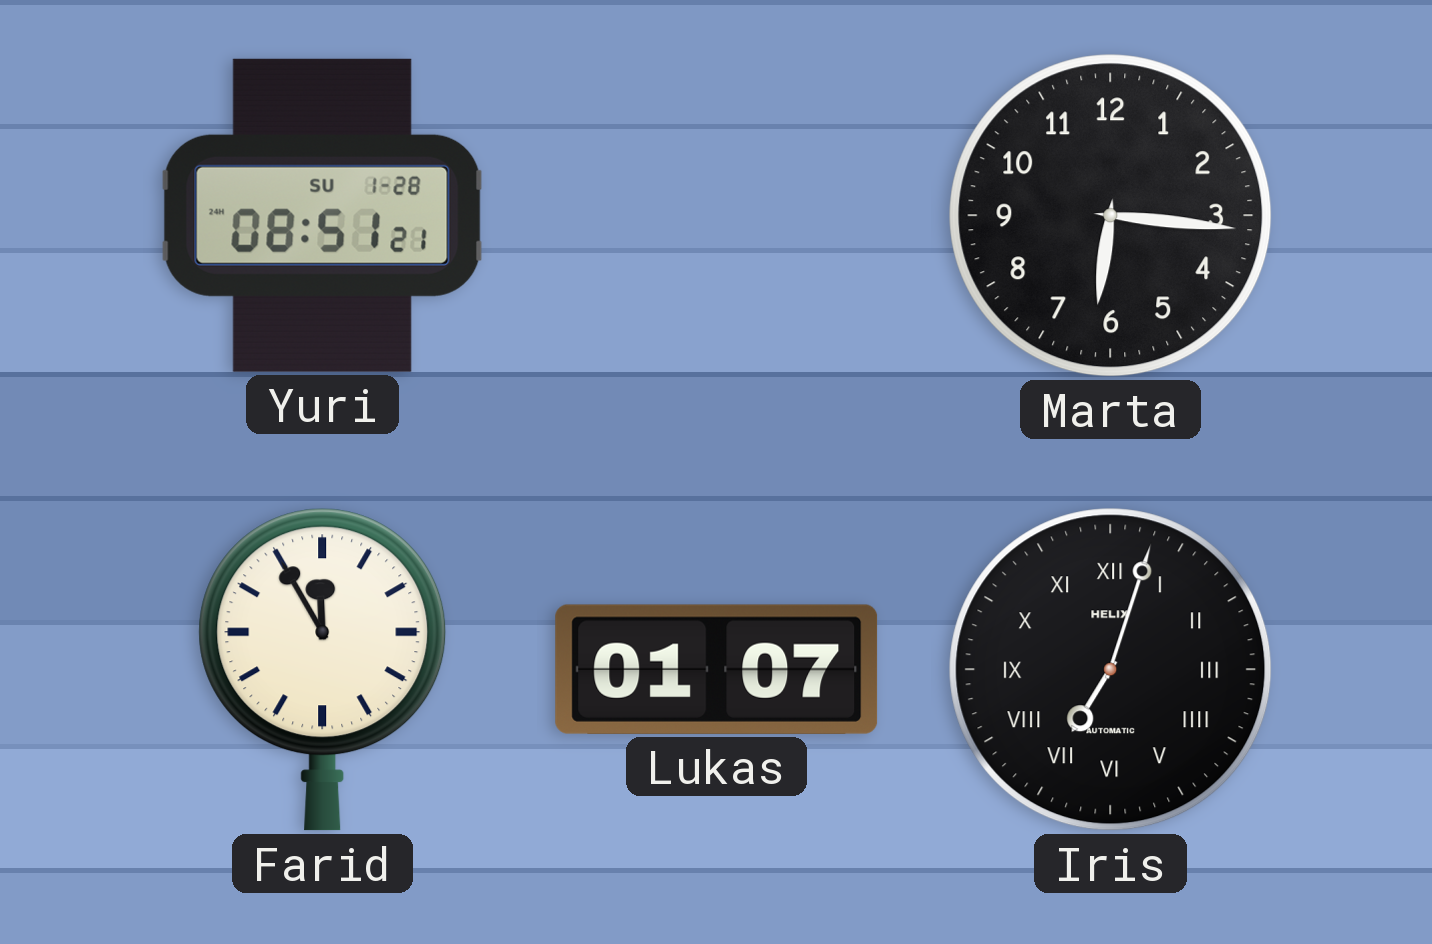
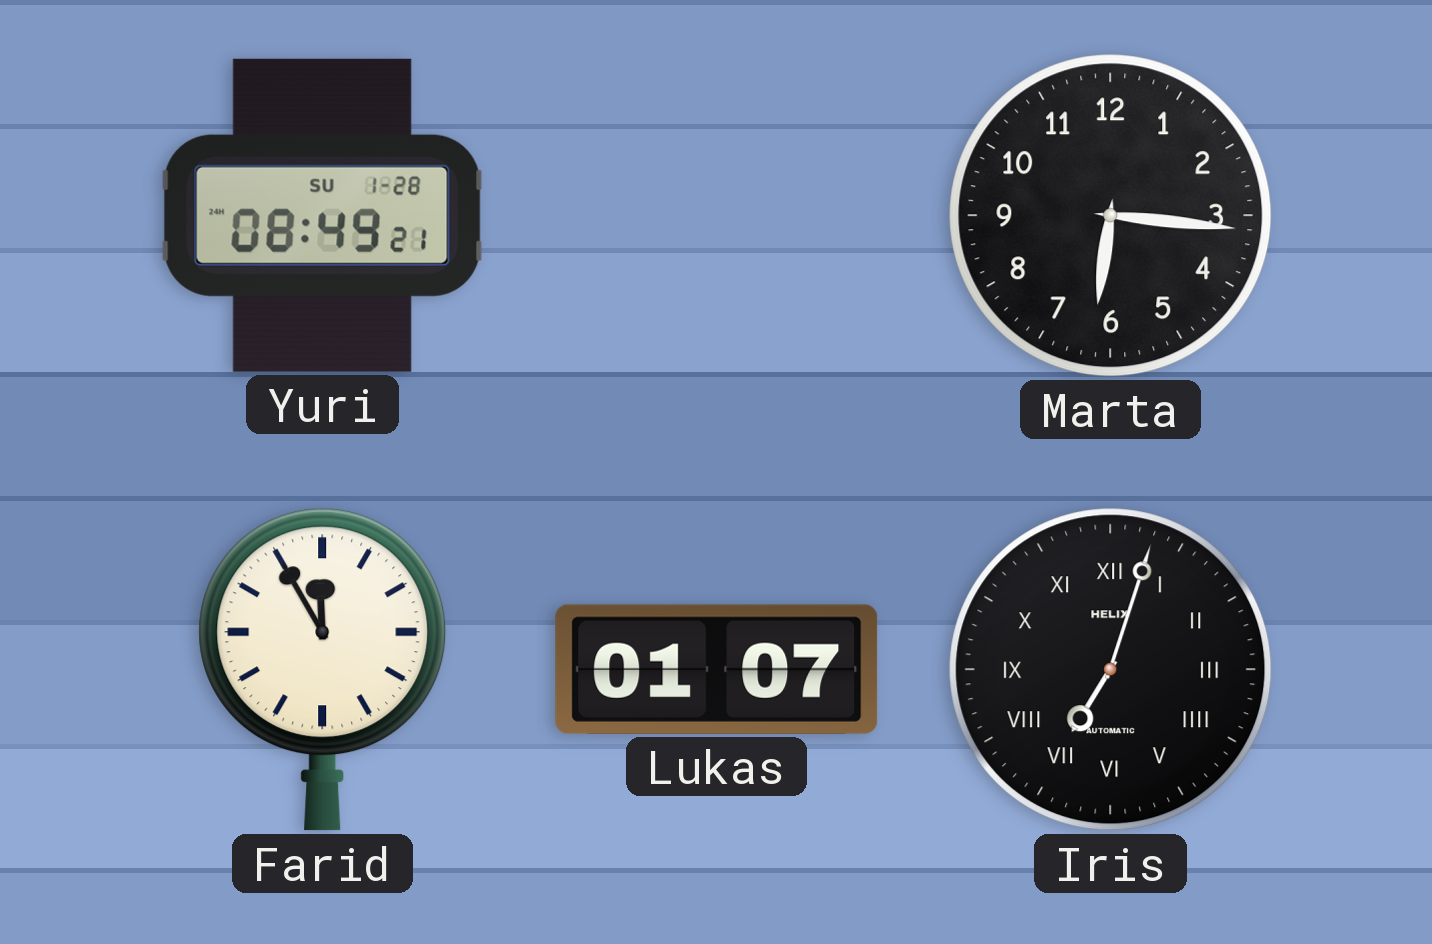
Yuri: 08:51 -> 08:49
